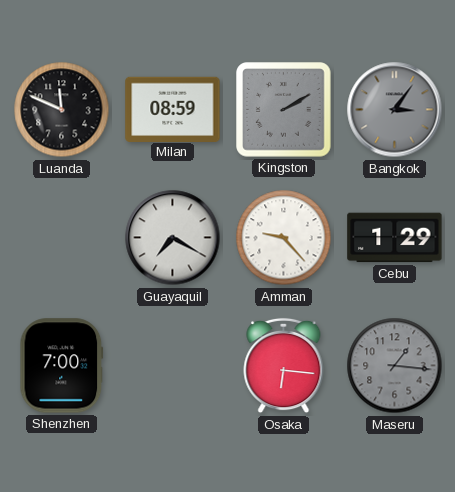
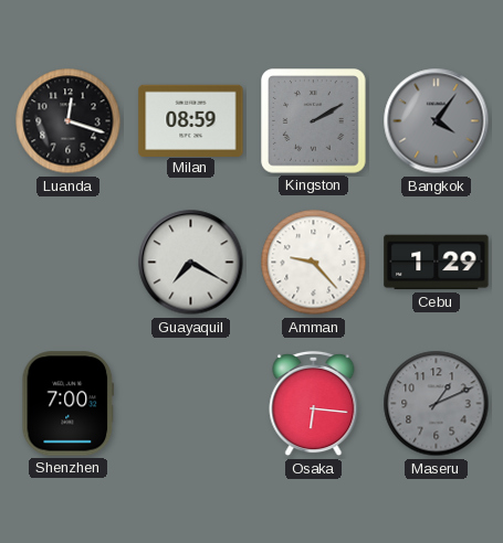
Luanda: 11:49 -> 12:18
Bangkok: 3:06 -> 4:06
Maseru: 1:16 -> 1:11
